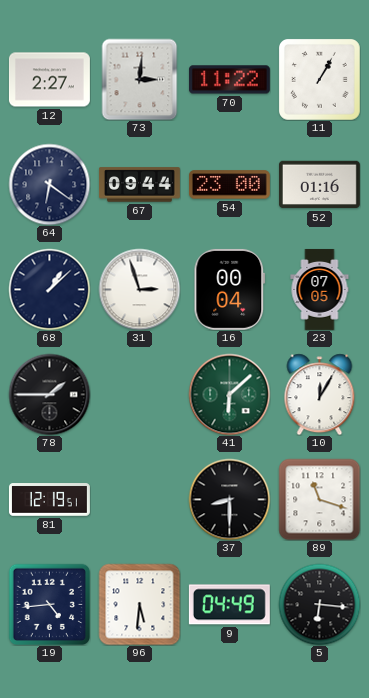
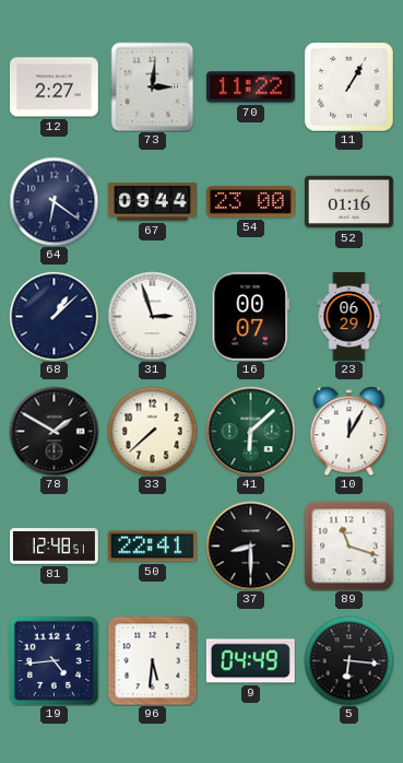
16: 00:04 -> 00:07
23: 07:05 -> 06:29
78: 1:45 -> 1:50
33: none -> 7:38
81: 12:19 -> 12:48
50: none -> 22:41
